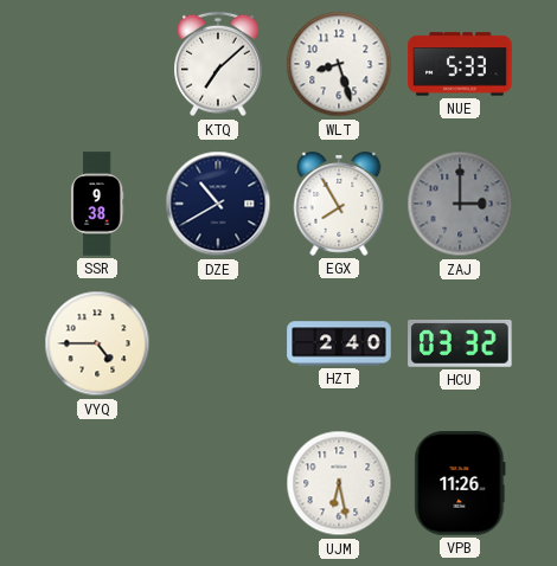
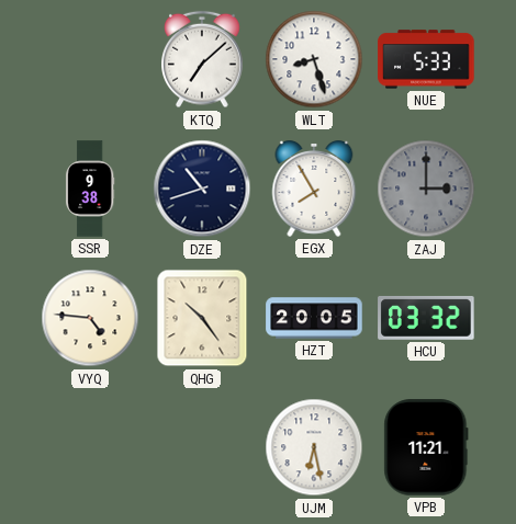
DZE: 10:40 -> 10:42
VYQ: 4:45 -> 4:46
QHG: none -> 10:24
HZT: 2:40 -> 20:05
VPB: 11:26 -> 11:21
